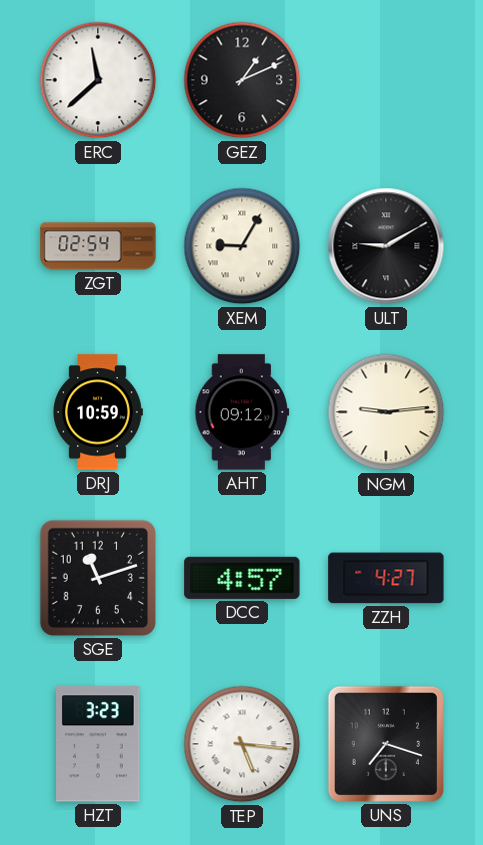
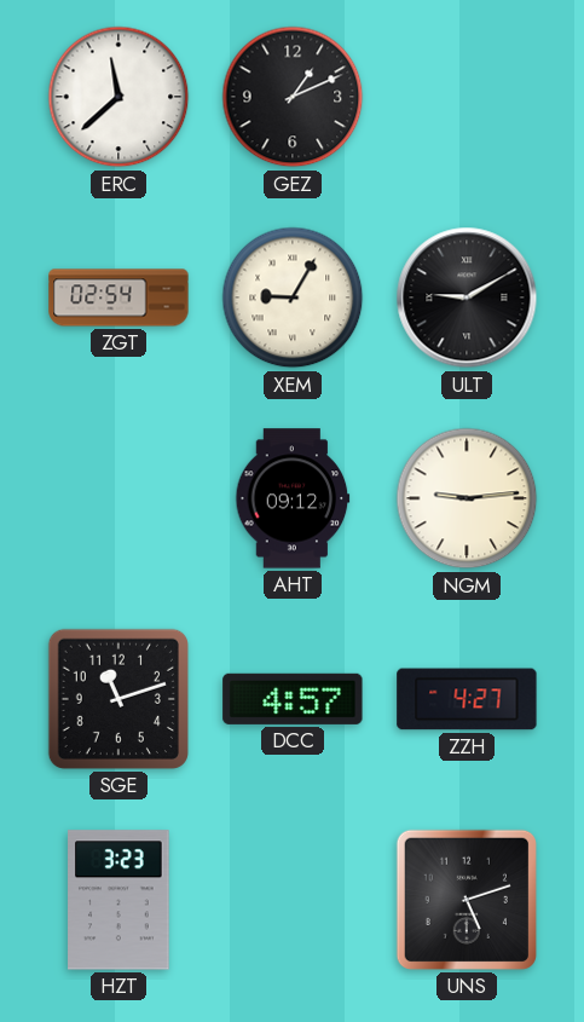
DRJ: 10:59 -> none
TEP: 5:16 -> none
UNS: 7:18 -> 5:12
